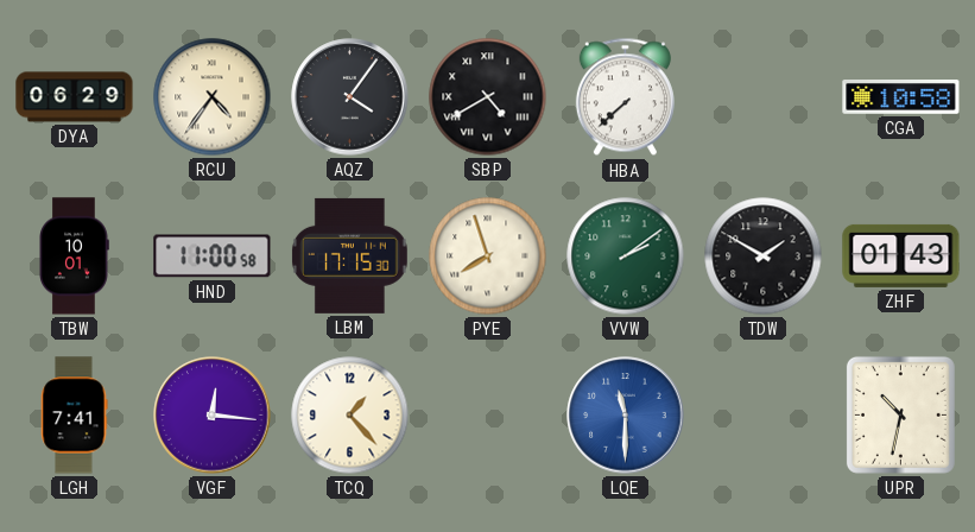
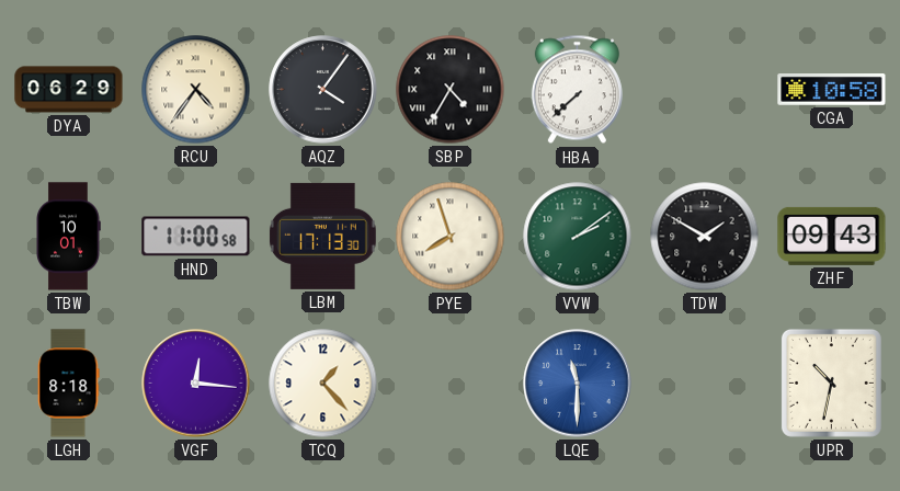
SBP: 4:40 -> 4:35
LBM: 17:15 -> 17:13
ZHF: 01:43 -> 09:43
LGH: 7:41 -> 8:18
